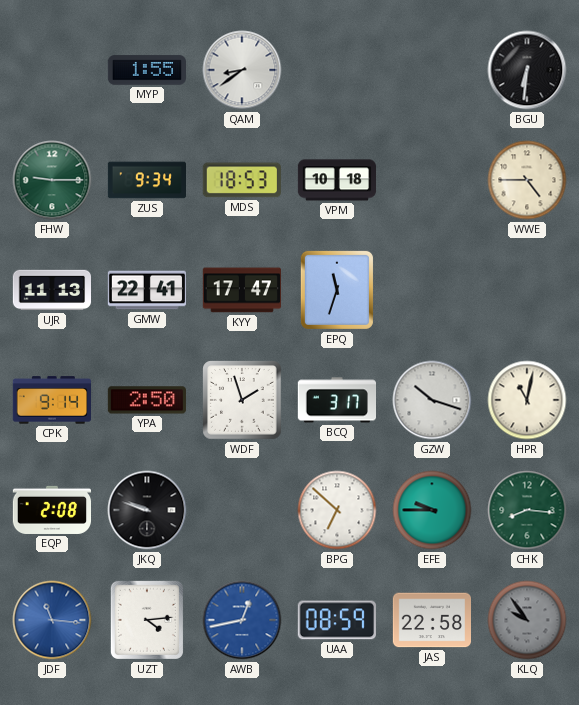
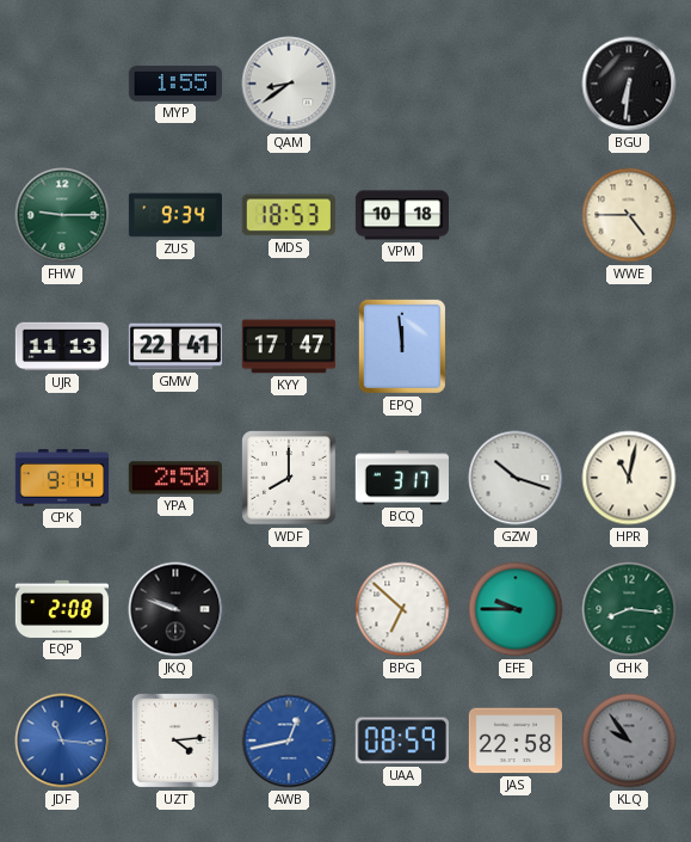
EPQ: 11:33 -> 11:59
WDF: 1:57 -> 8:00
